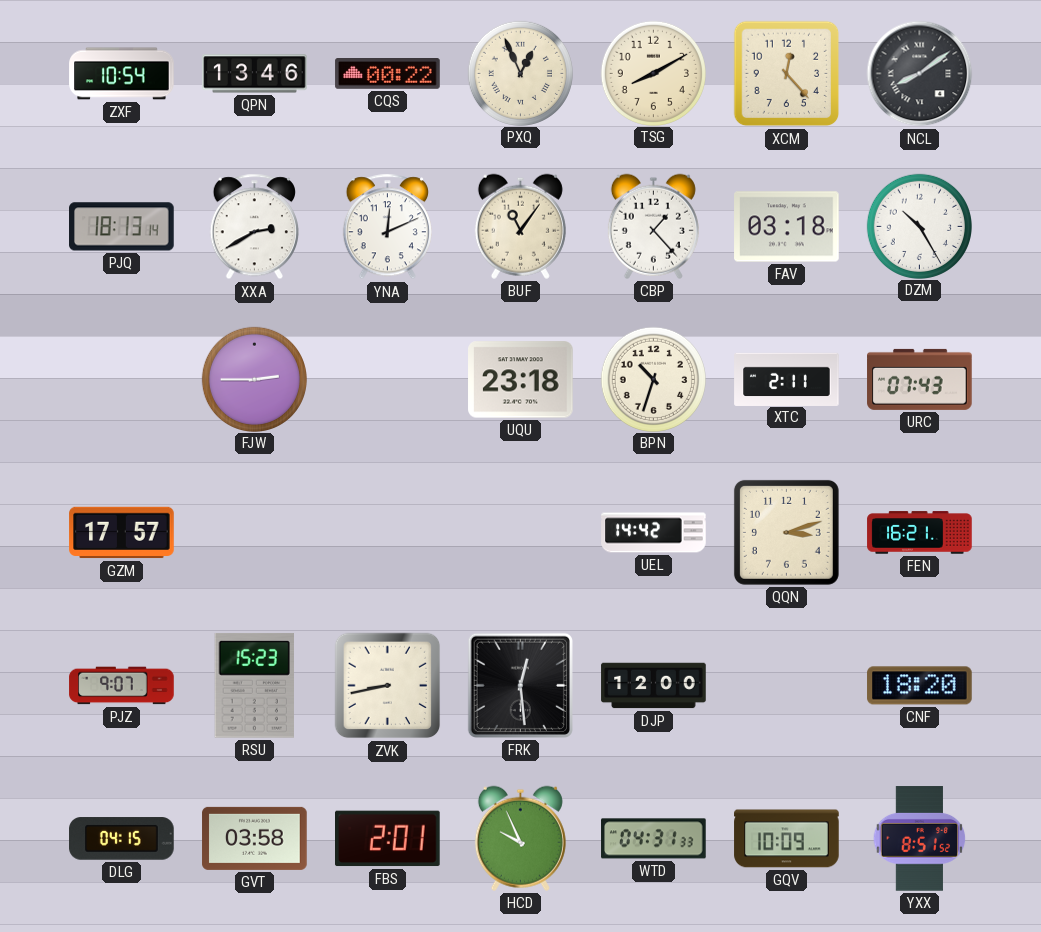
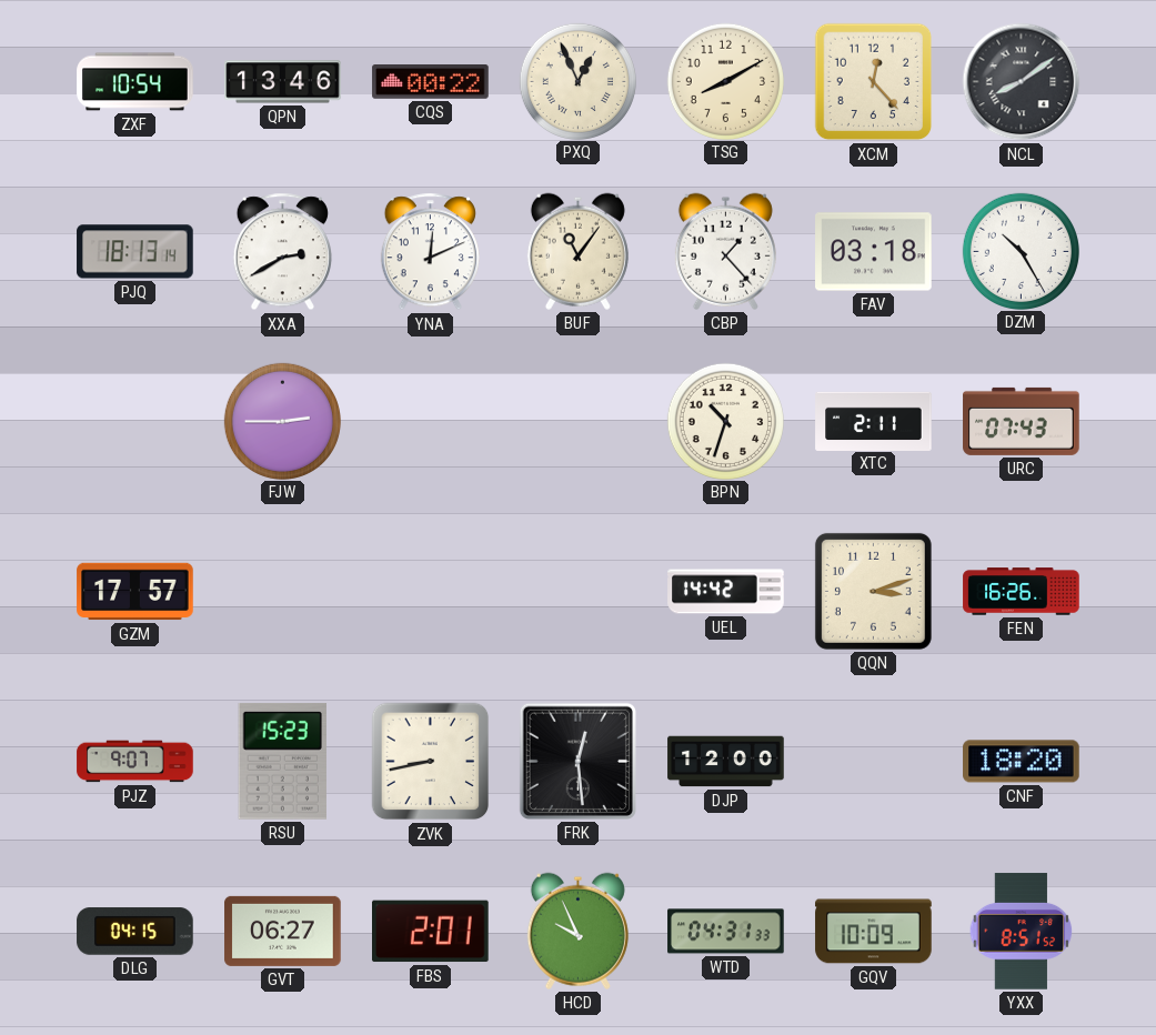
UQU: 23:18 -> none
FEN: 16:21 -> 16:26
GVT: 03:58 -> 06:27
